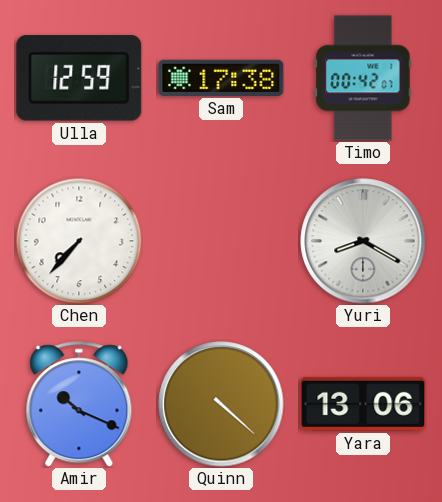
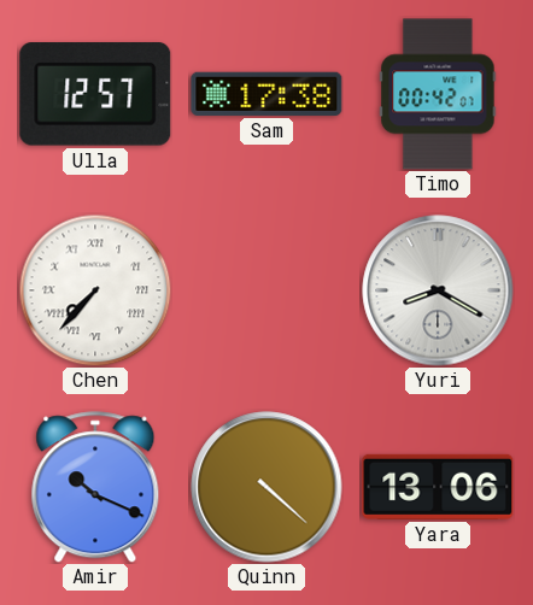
Ulla: 12:59 -> 12:57
Chen numerals: Arabic -> Roman
